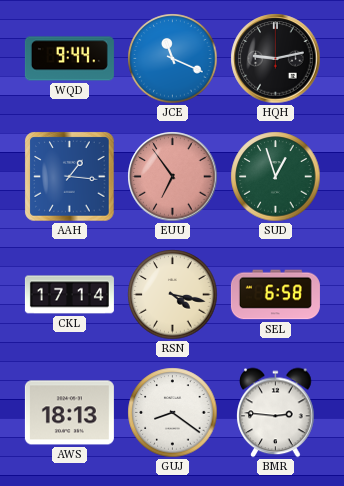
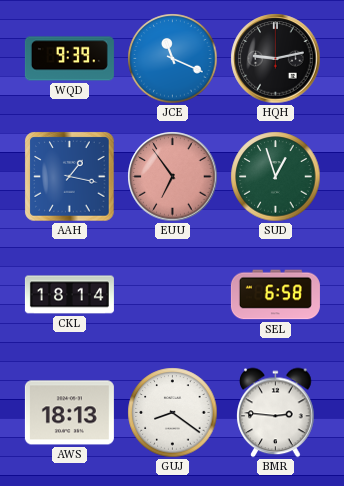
WQD: 9:44 -> 9:39
AAH: 1:16 -> 1:17
CKL: 17:14 -> 18:14
RSN: 4:17 -> none
